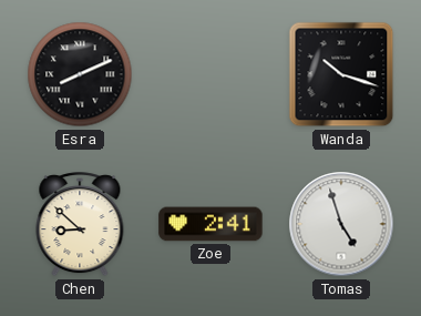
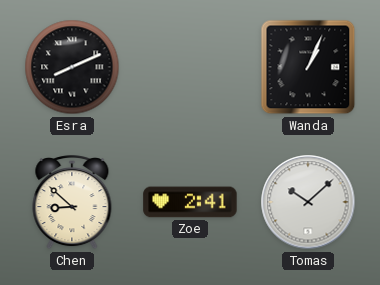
Wanda: 10:18 -> 1:04
Tomas: 4:57 -> 10:08
